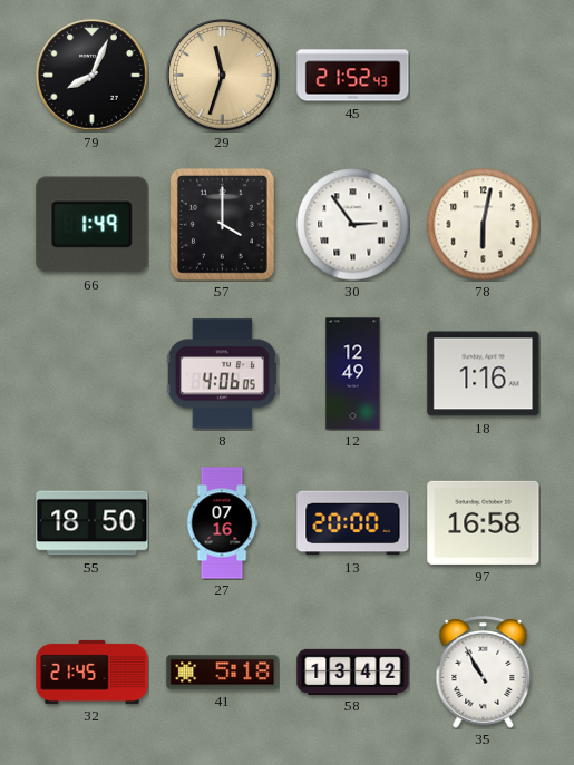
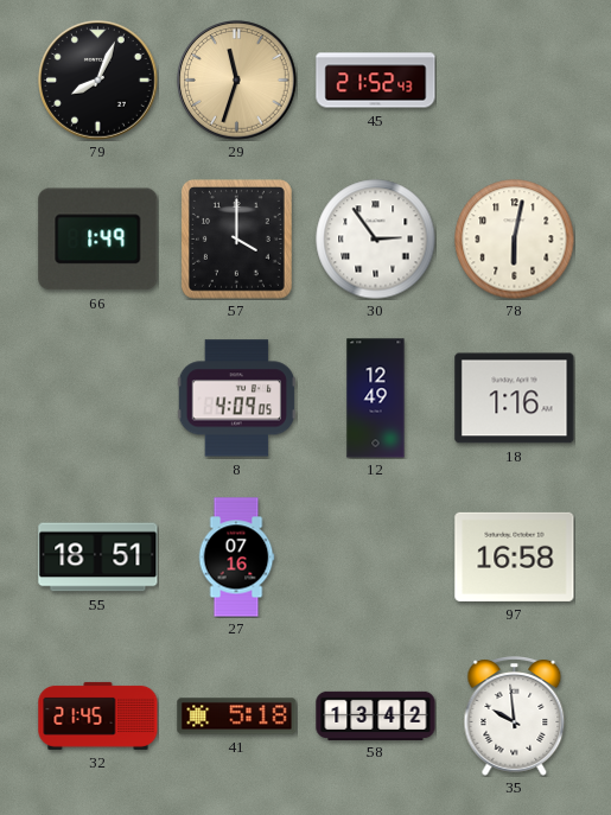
8: 4:06 -> 4:09
55: 18:50 -> 18:51
13: 20:00 -> none
35: 10:55 -> 9:59
